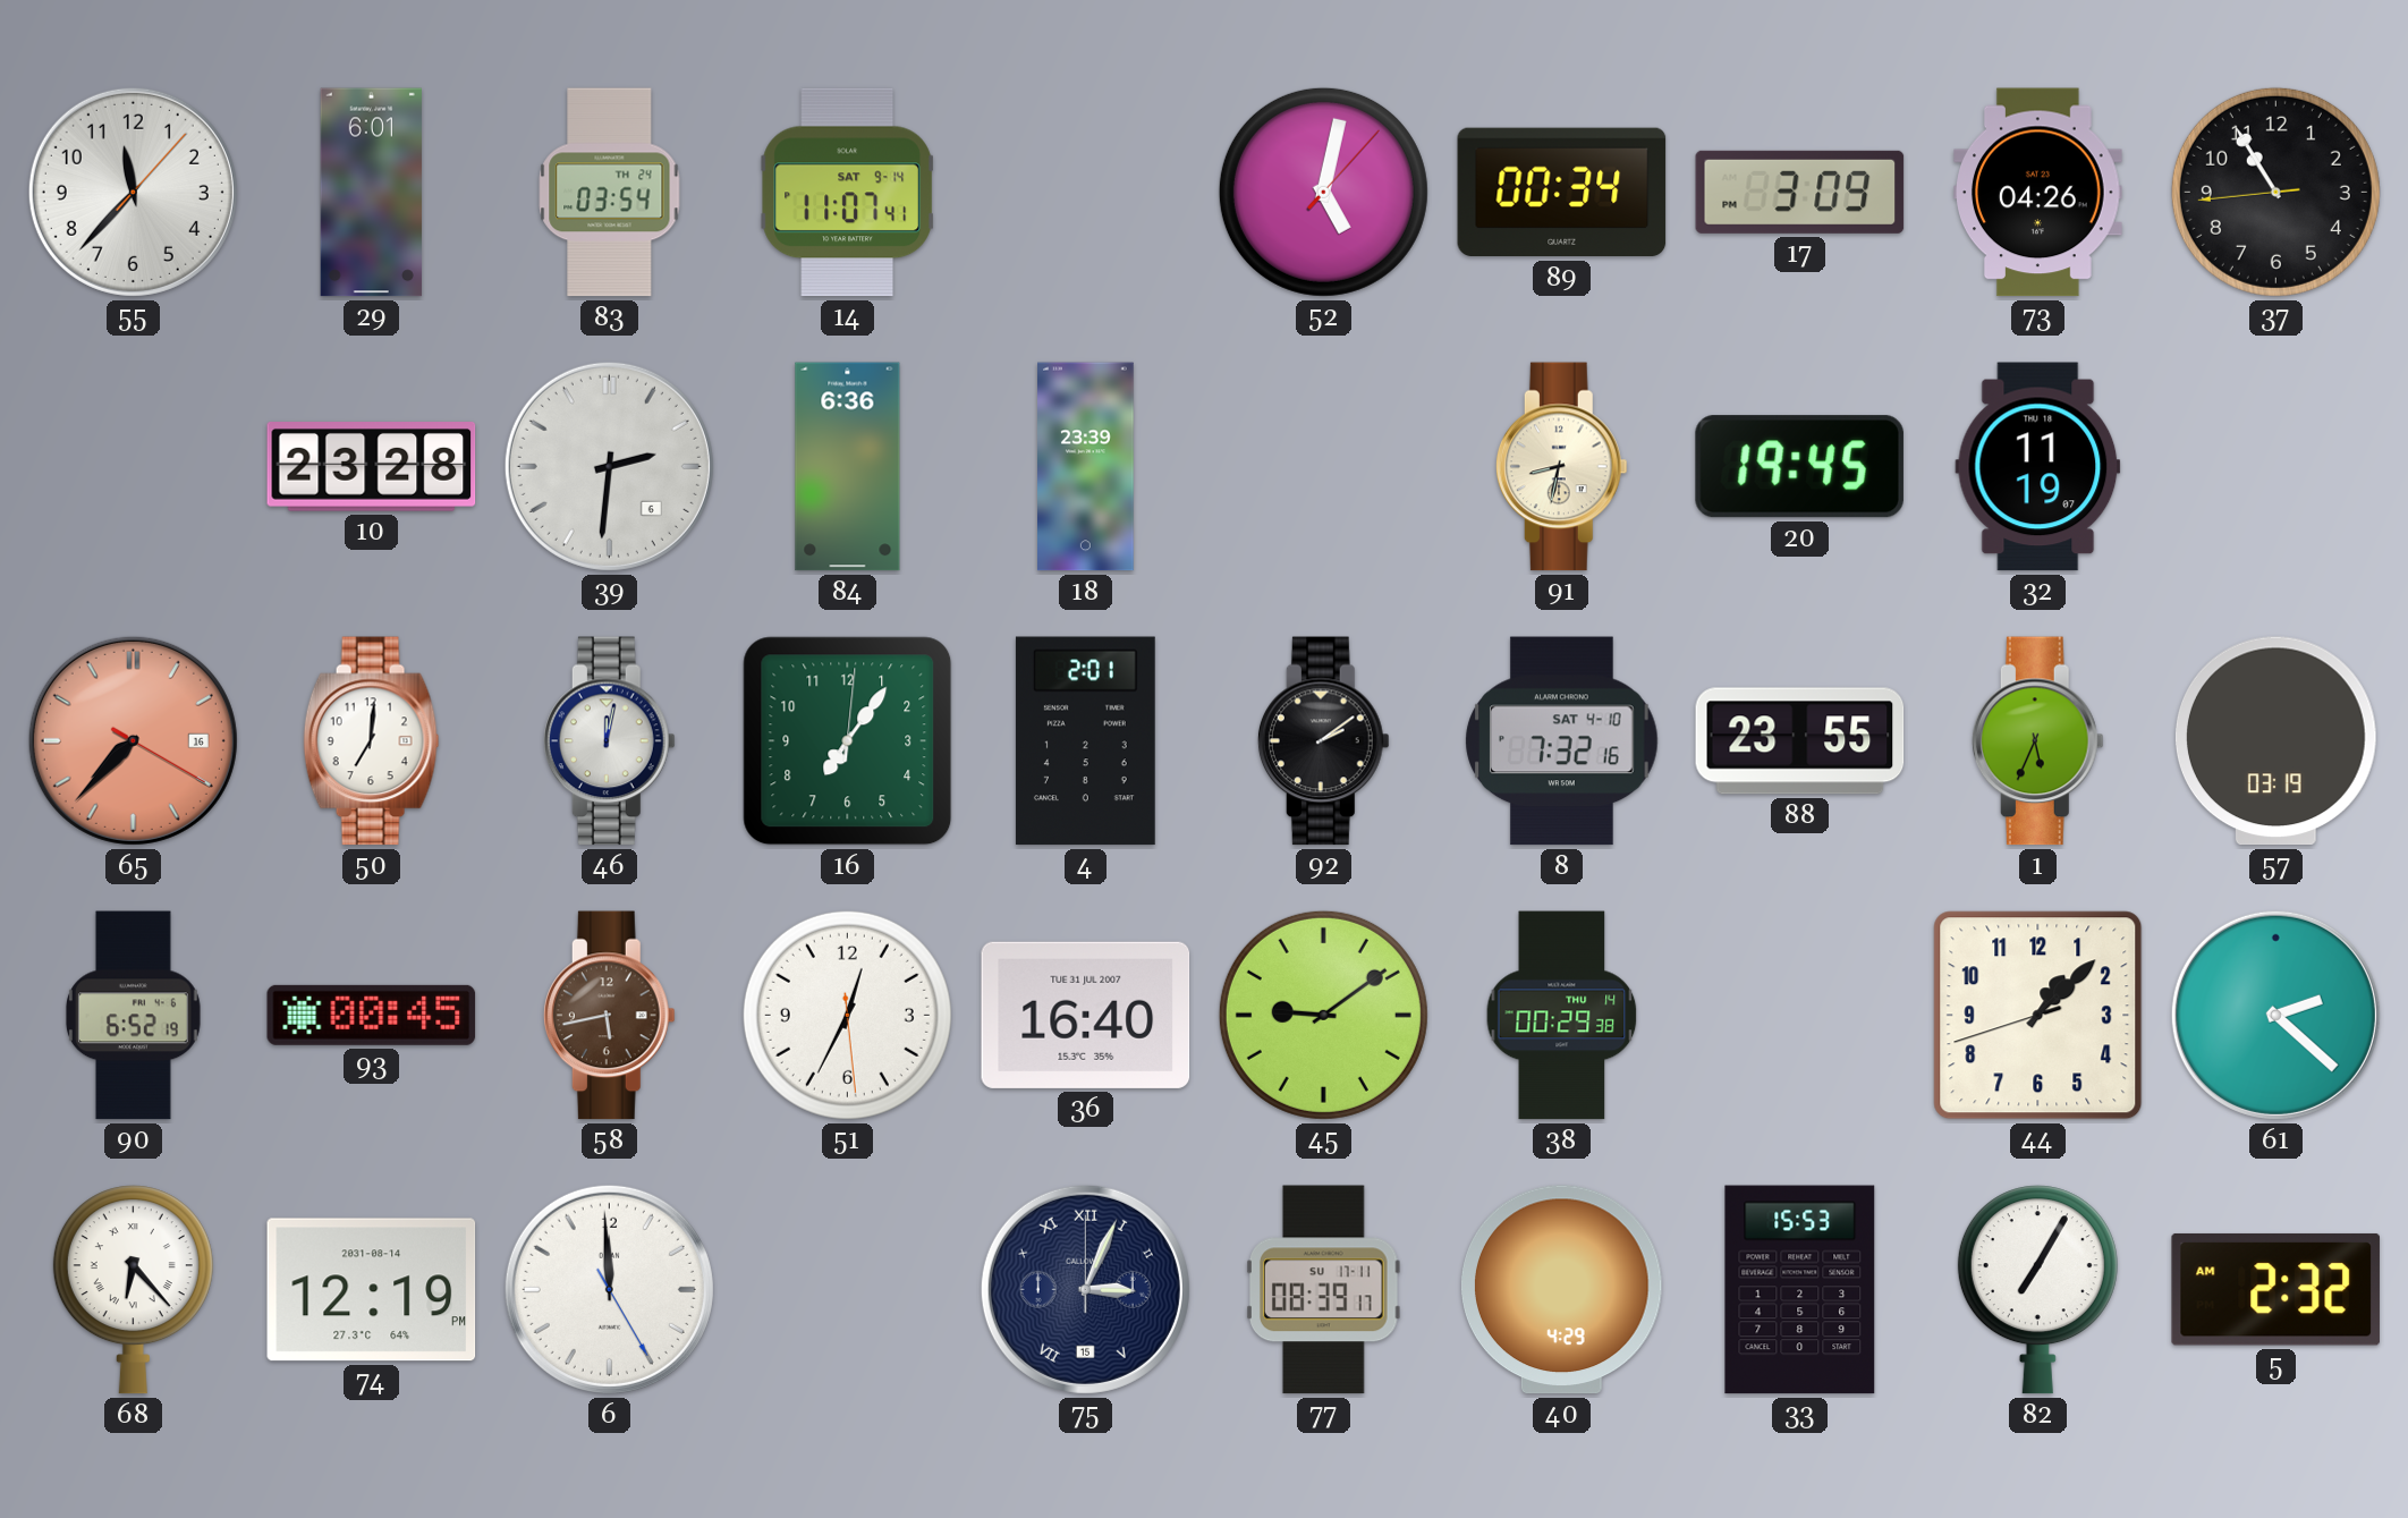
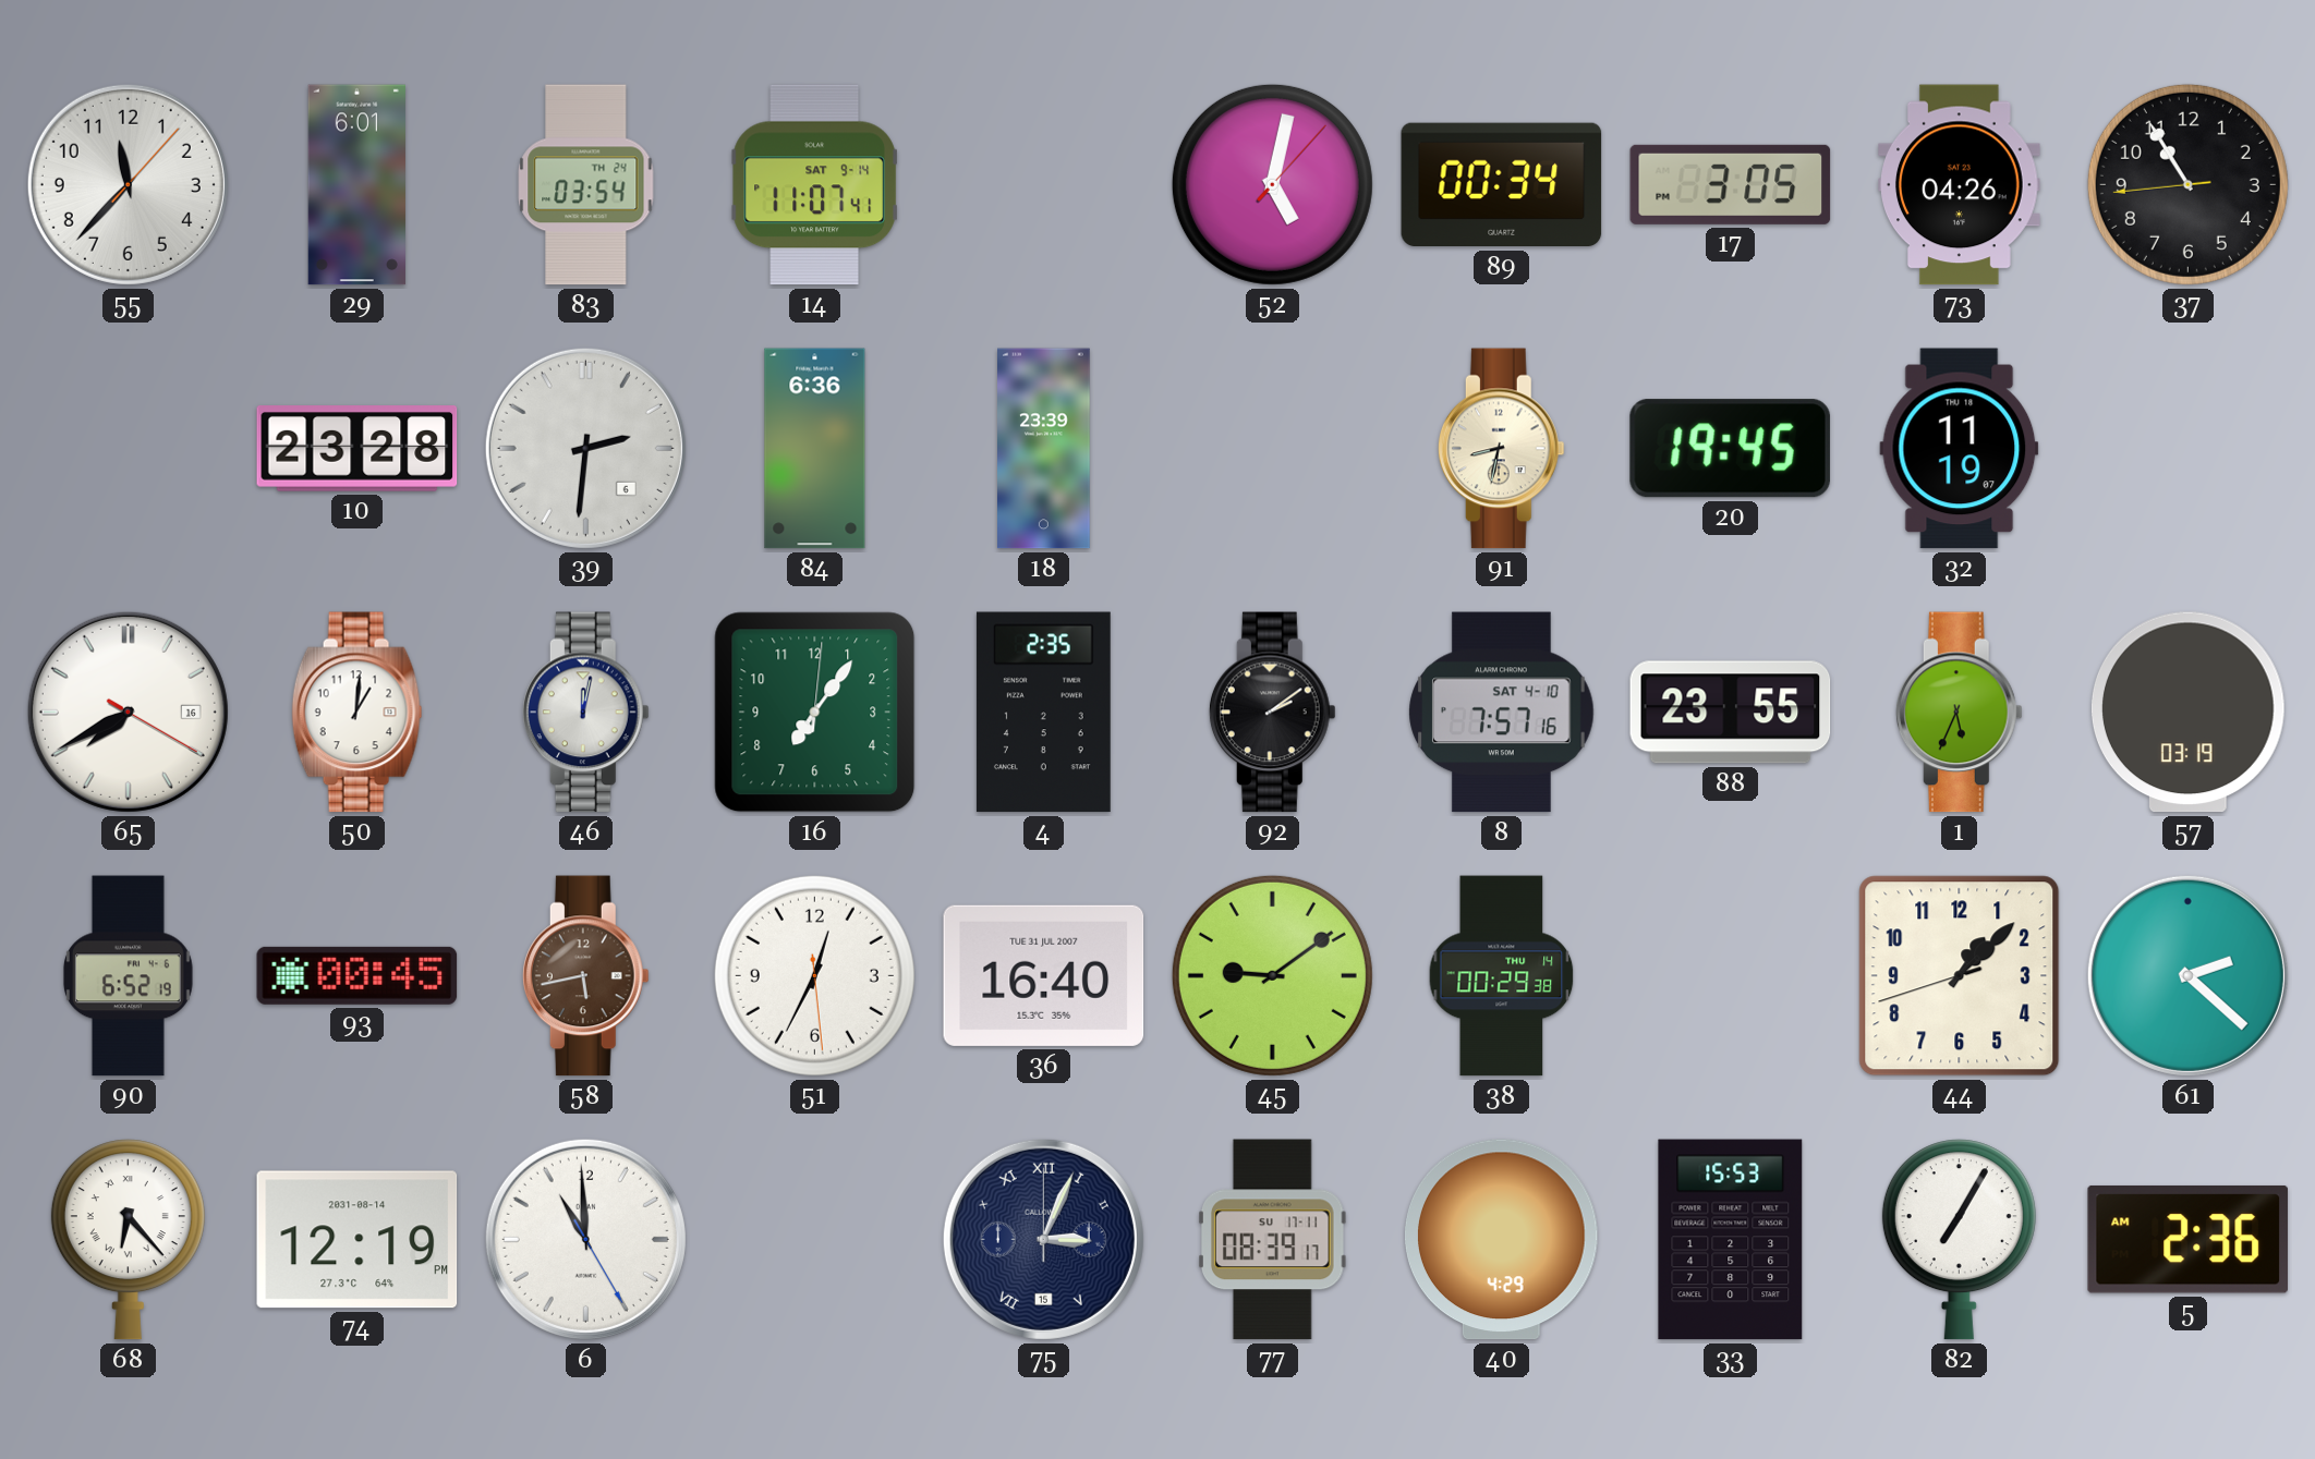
17: 3:09 -> 3:05
65: 7:37 -> 7:40
65 dial: salmon -> white
50: 7:01 -> 1:01
4: 2:01 -> 2:35
8: 7:32 -> 7:57
6: 11:59 -> 10:59
5: 2:32 -> 2:36
